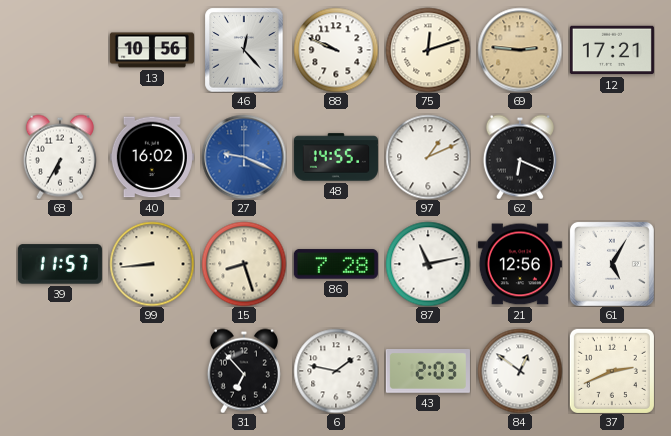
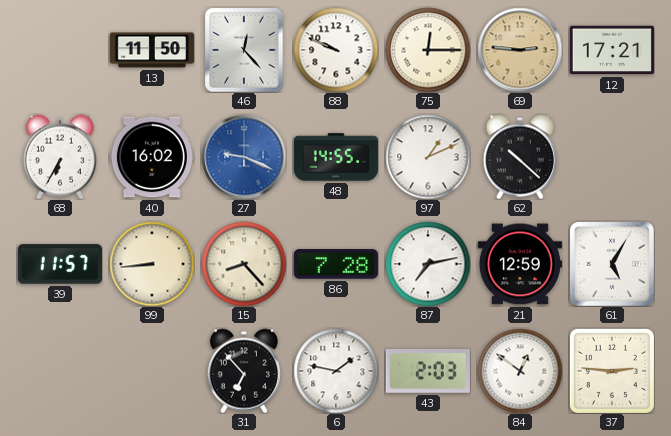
13: 10:56 -> 11:50
75: 12:12 -> 12:15
62: 6:19 -> 10:22
15: 8:27 -> 8:23
87: 11:13 -> 7:13
21: 12:56 -> 12:59
37: 2:41 -> 2:46
